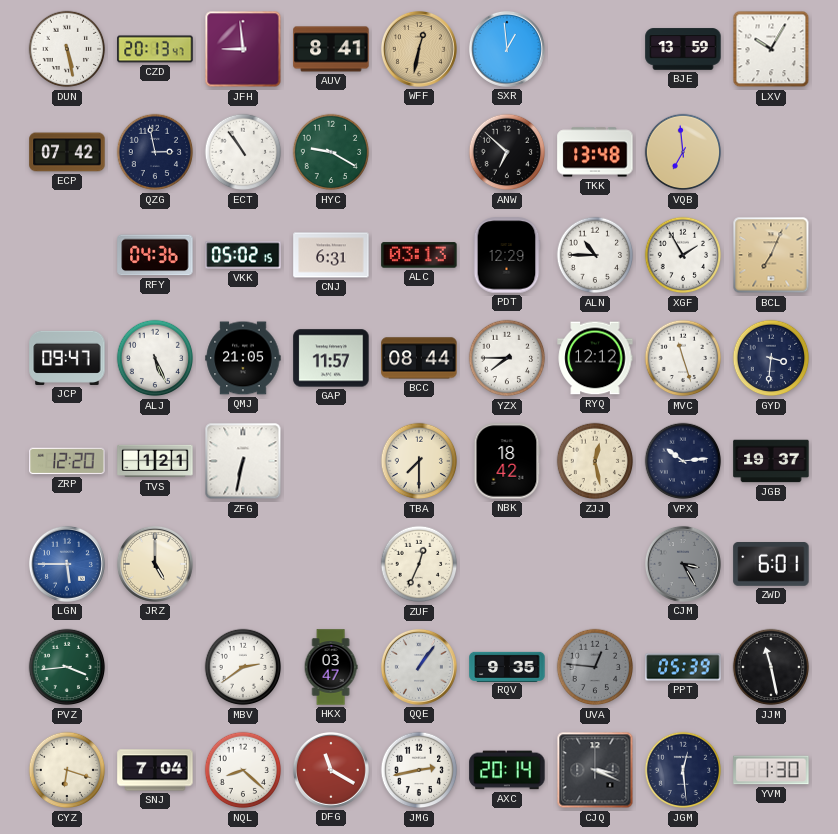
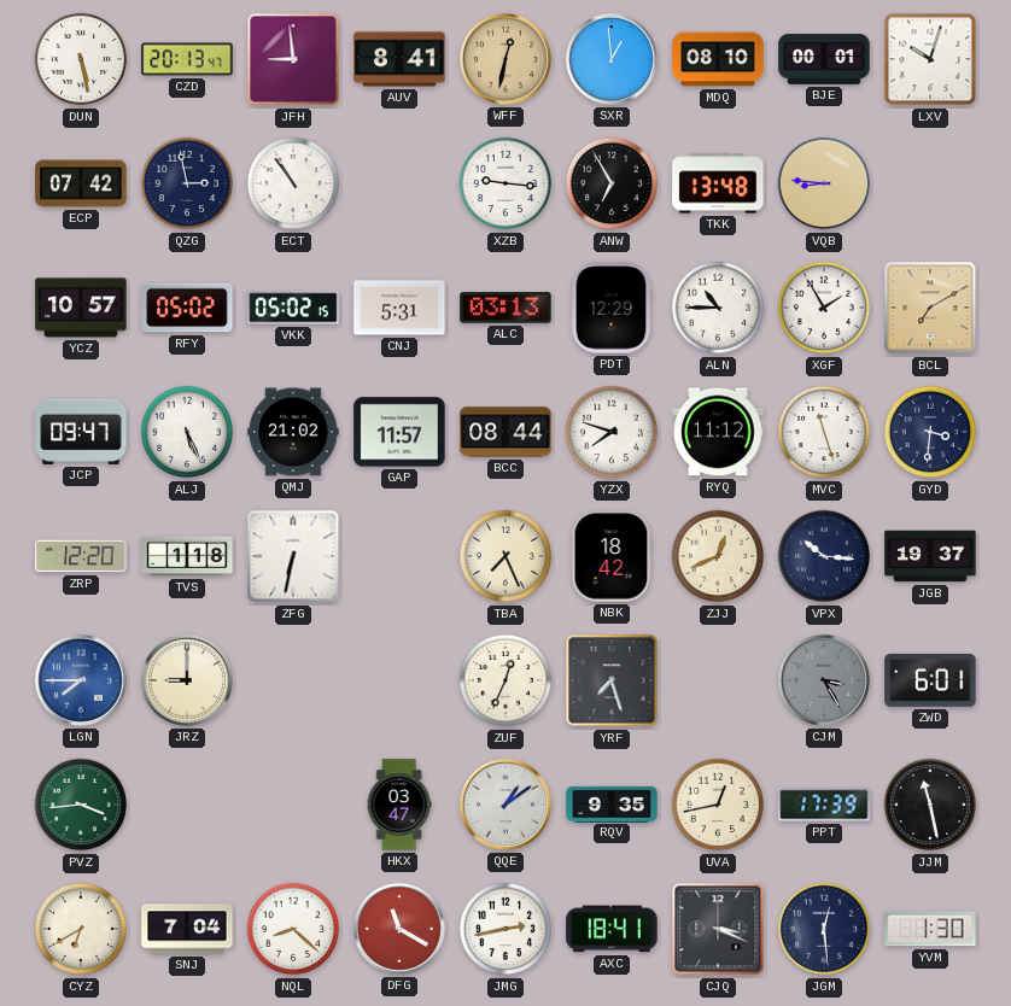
MDQ: none -> 08:10
BJE: 13:59 -> 00:01
LXV: 10:05 -> 10:03
HYC: 9:20 -> none
XZB: none -> 9:16
ANW: 6:52 -> 6:55
VQB: 6:59 -> 8:46
YCZ: none -> 10:57
RFY: 04:36 -> 05:02
CNJ: 6:31 -> 5:31
BCL: 7:04 -> 7:10
QMJ: 21:05 -> 21:02
YZX: 7:45 -> 7:48
RYQ: 12:12 -> 11:12
TVS: 1:21 -> 1:18
TBA: 7:30 -> 7:26
ZJJ: 12:28 -> 12:41
VPX: 10:14 -> 10:16
LGN: 5:45 -> 7:45
JRZ: 5:00 -> 9:00
YRF: none -> 7:27
MBV: 2:39 -> none
QQE: 1:06 -> 1:09
UVA: 12:46 -> 12:43
UVA dial: grey -> cream
PPT: 05:39 -> 17:39
CYZ: 6:18 -> 6:40
AXC: 20:14 -> 18:41
